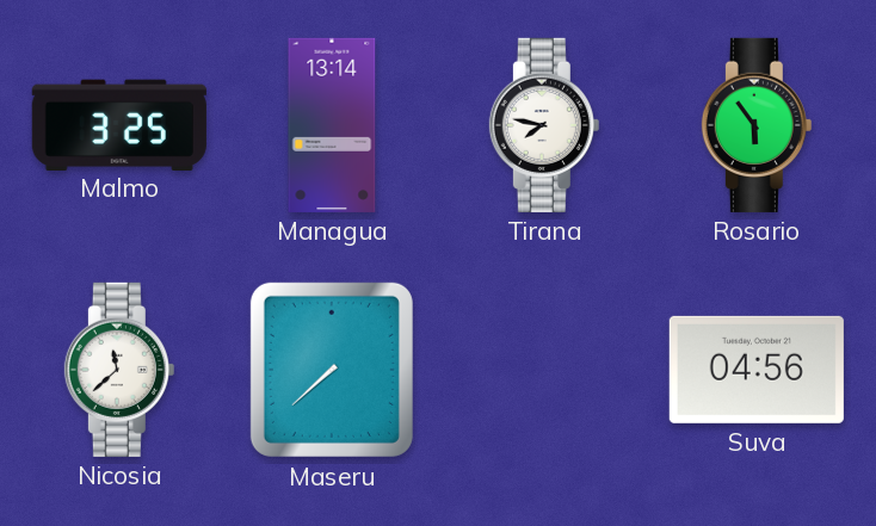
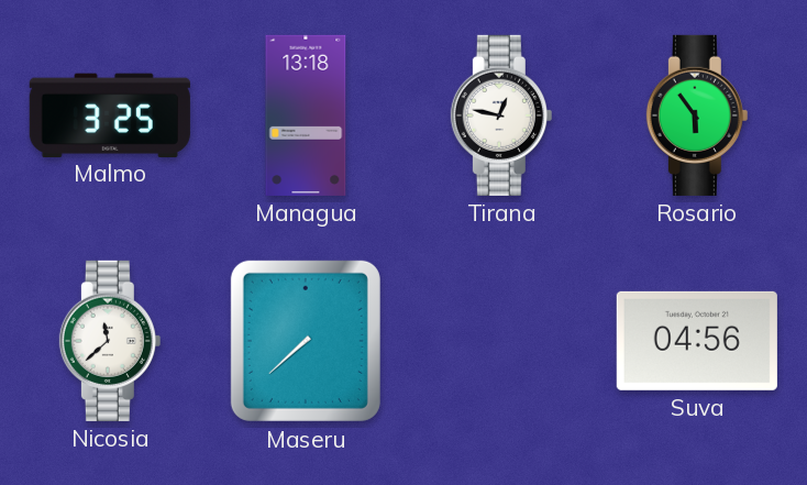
Managua: 13:14 -> 13:18
Tirana: 7:47 -> 12:47
